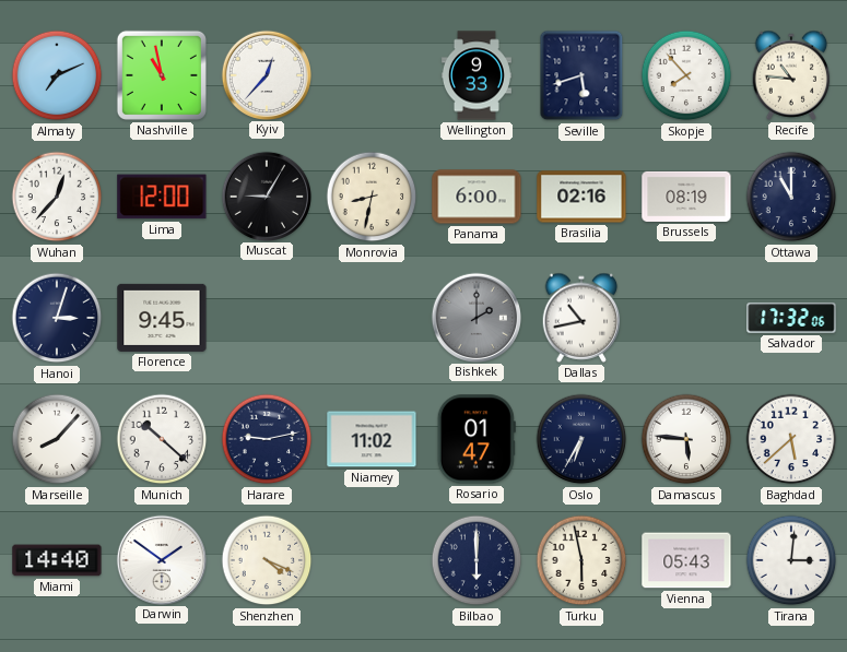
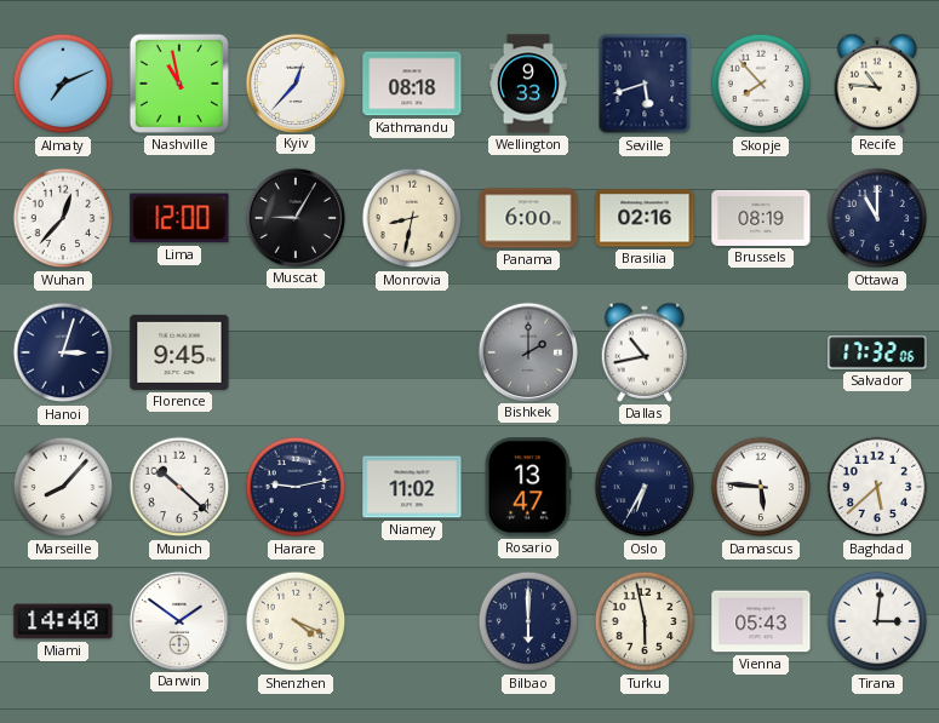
Kathmandu: none -> 08:18
Rosario: 01:47 -> 13:47
